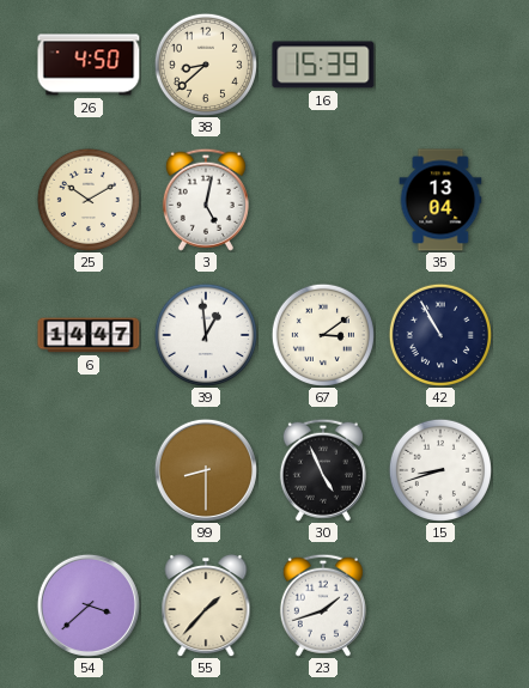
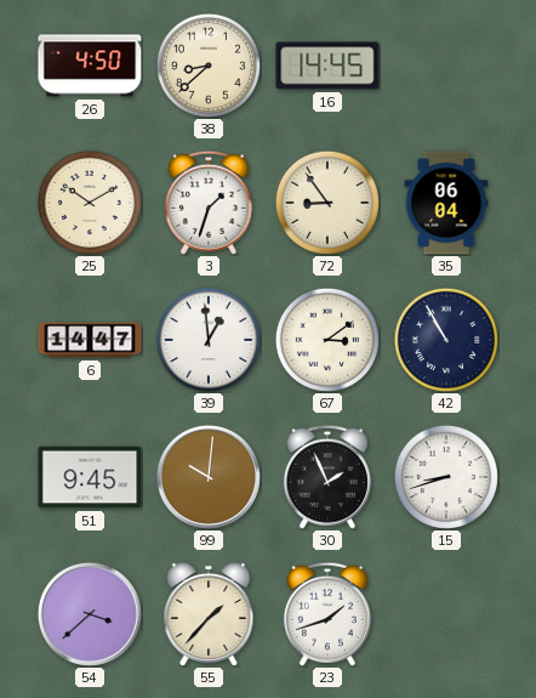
16: 15:39 -> 14:45
3: 5:02 -> 1:33
72: none -> 8:54
35: 13:04 -> 06:04
51: none -> 9:45
99: 8:30 -> 10:01
30: 4:56 -> 1:56
